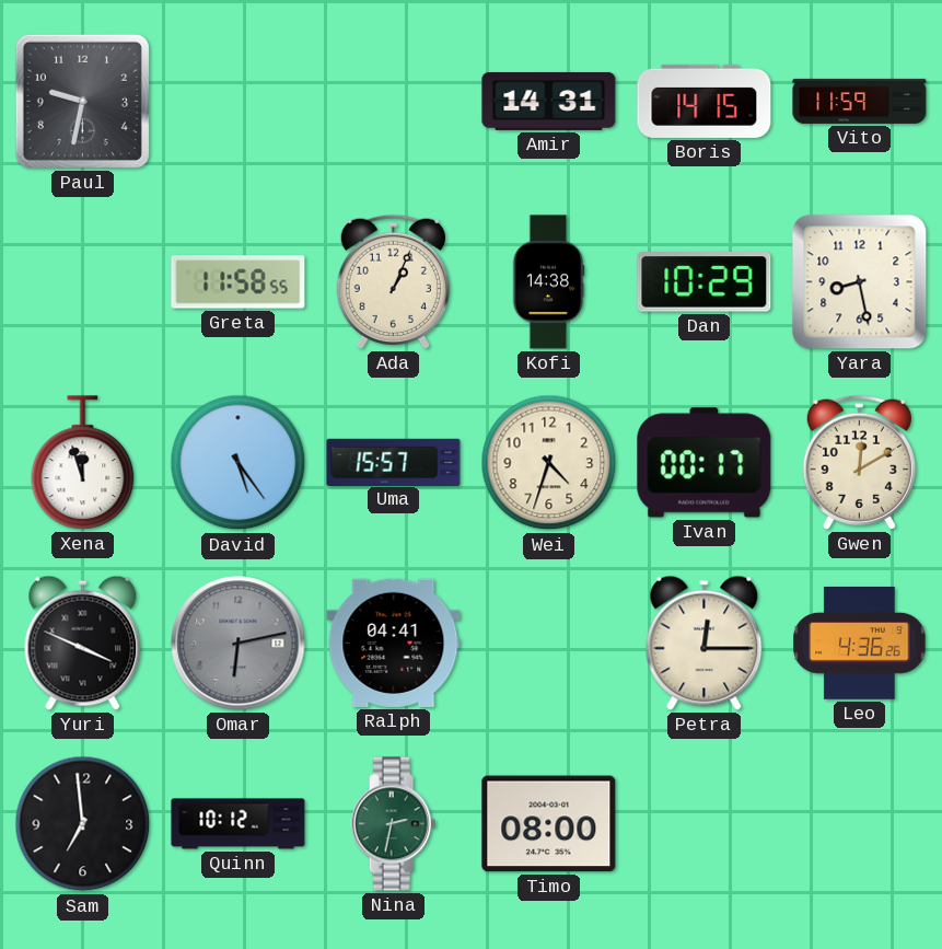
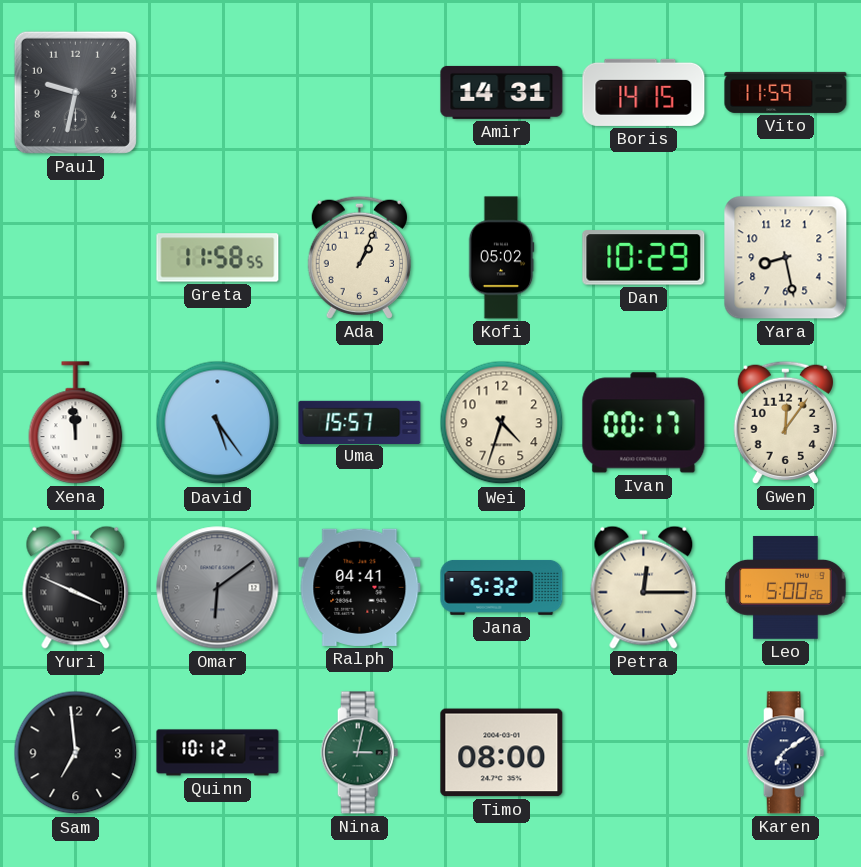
Kofi: 14:38 -> 05:02
Xena: 11:57 -> 11:59
Gwen: 12:10 -> 12:06
Omar: 6:13 -> 6:09
Jana: none -> 5:32
Leo: 4:36 -> 5:00
Nina: 2:32 -> 3:02
Karen: none -> 7:09
